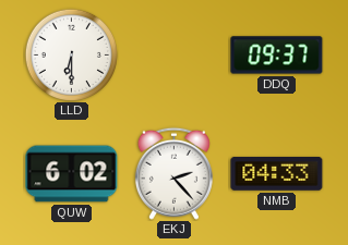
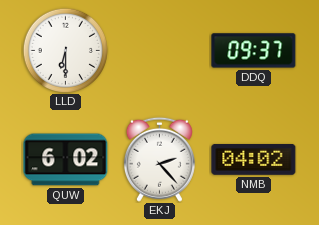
NMB: 04:33 -> 04:02
